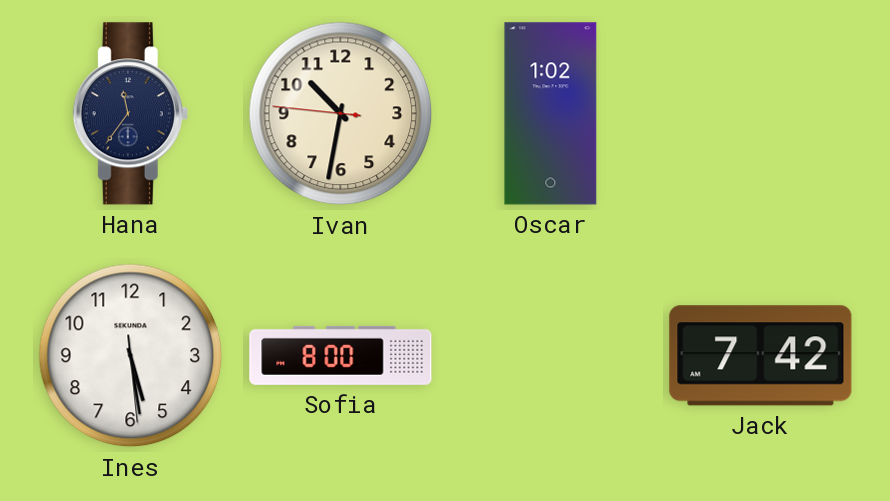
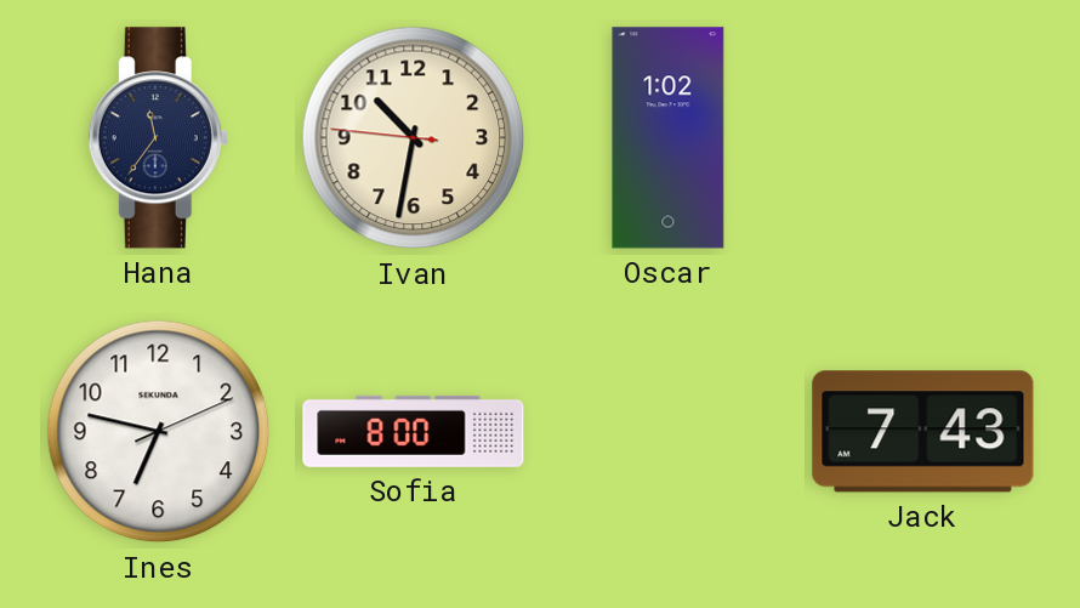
Ines: 5:28 -> 6:47
Jack: 7:42 -> 7:43
